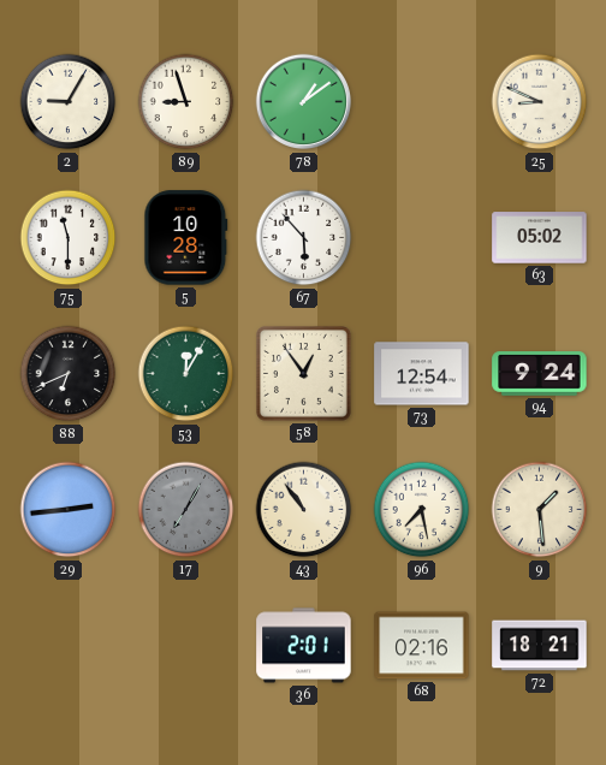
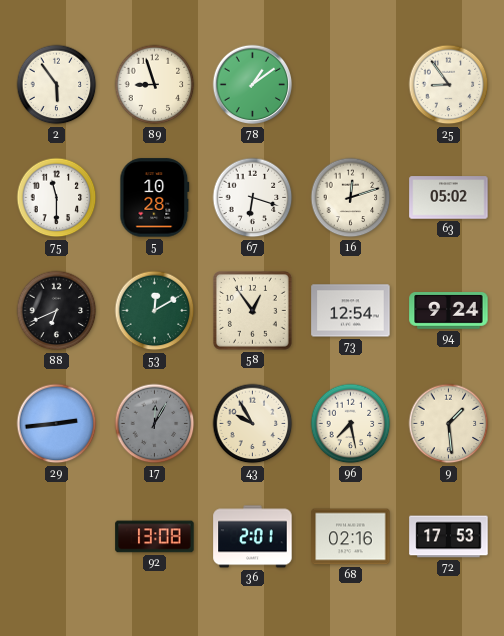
2: 9:05 -> 5:54
25: 8:49 -> 8:54
67: 5:53 -> 6:18
16: none -> 12:12
53: 12:05 -> 12:10
17: 7:05 -> 12:05
43: 10:54 -> 9:55
92: none -> 13:08
72: 18:21 -> 17:53
